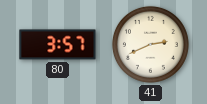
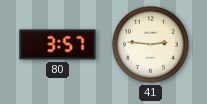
41: 2:41 -> 2:46
